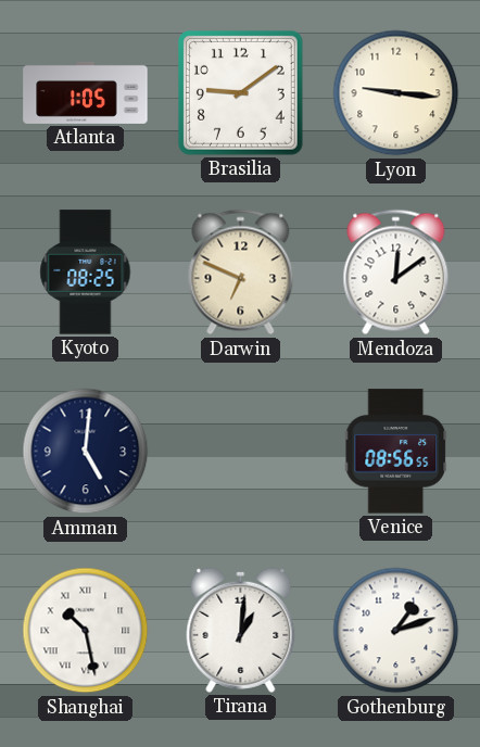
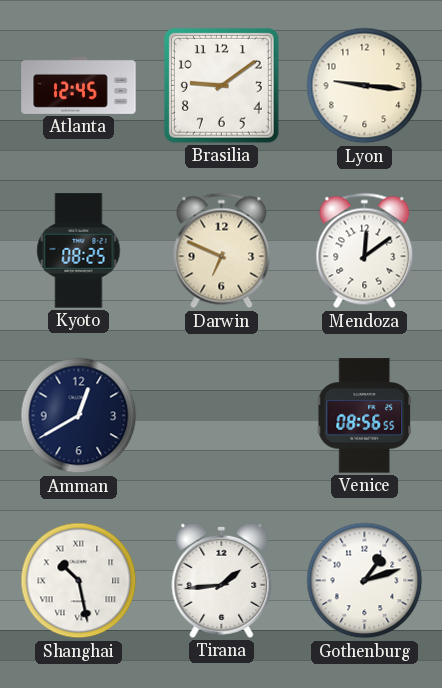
Atlanta: 1:05 -> 12:45
Amman: 5:01 -> 12:40
Tirana: 1:01 -> 1:44
